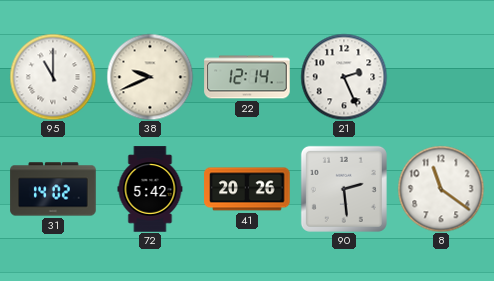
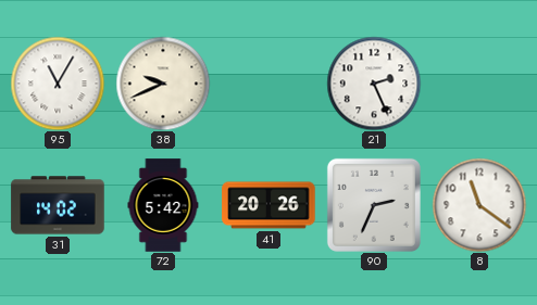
95: 11:00 -> 11:05
22: 12:14 -> none
90: 2:29 -> 2:34
